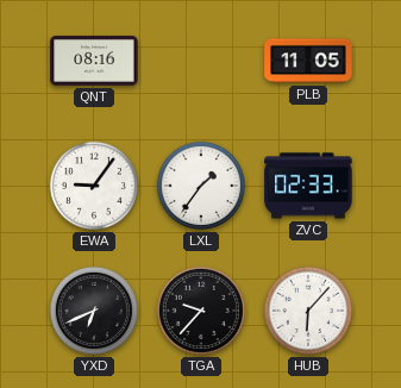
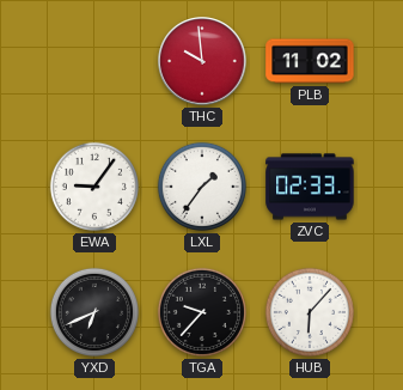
QNT: 08:16 -> none
THC: none -> 9:59
PLB: 11:05 -> 11:02
